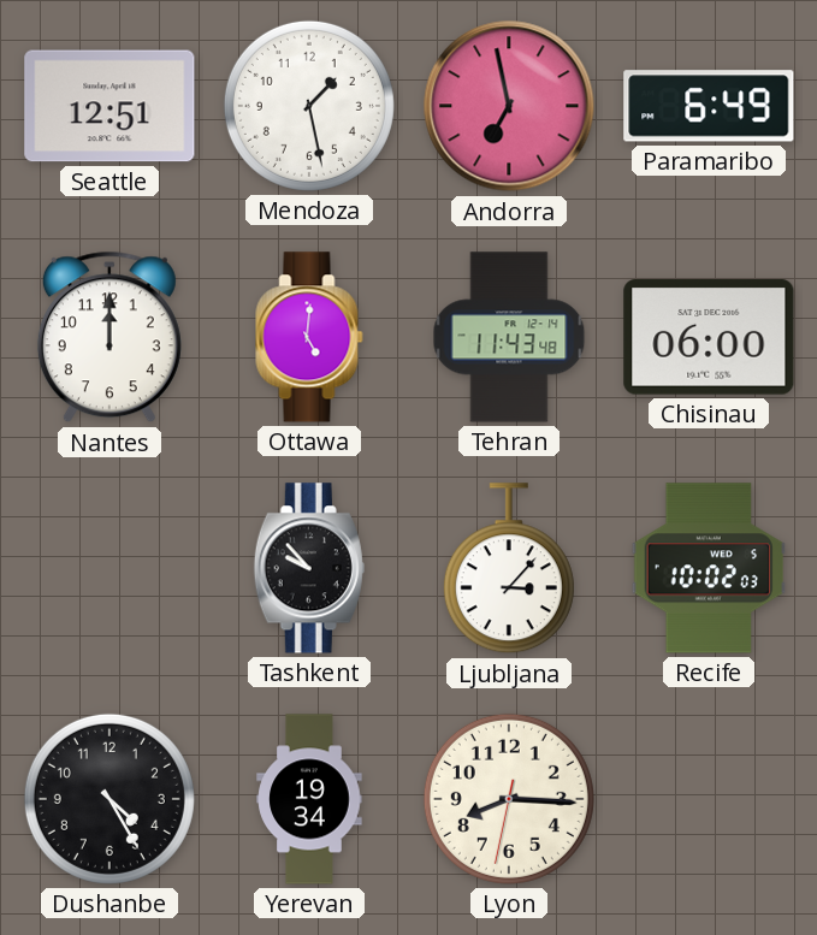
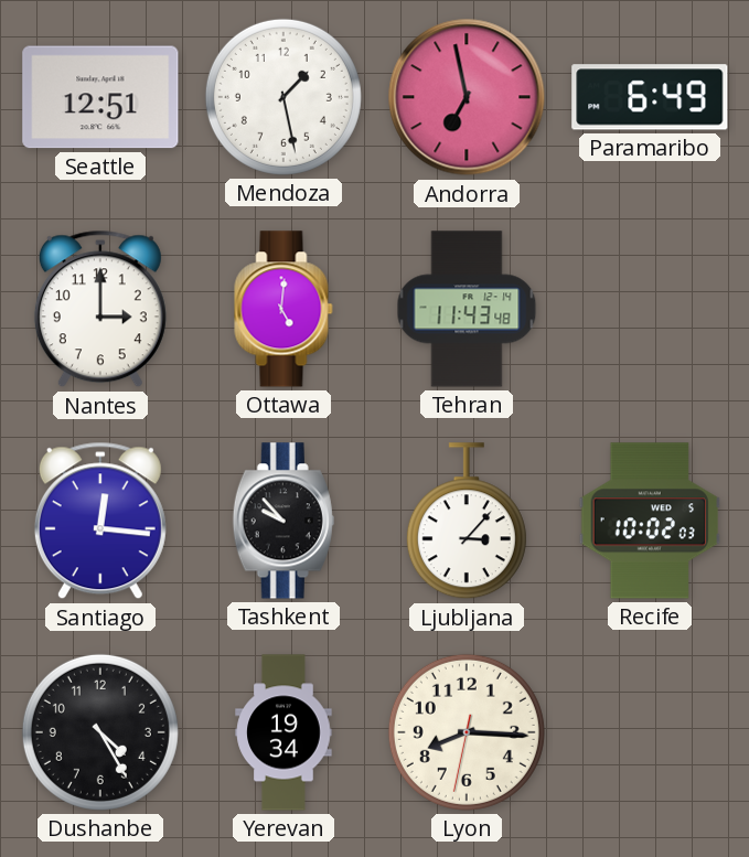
Nantes: 12:00 -> 3:00
Chisinau: 06:00 -> none
Santiago: none -> 12:16
